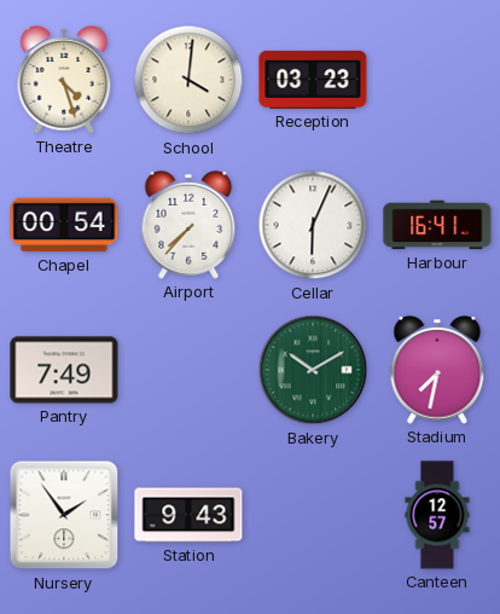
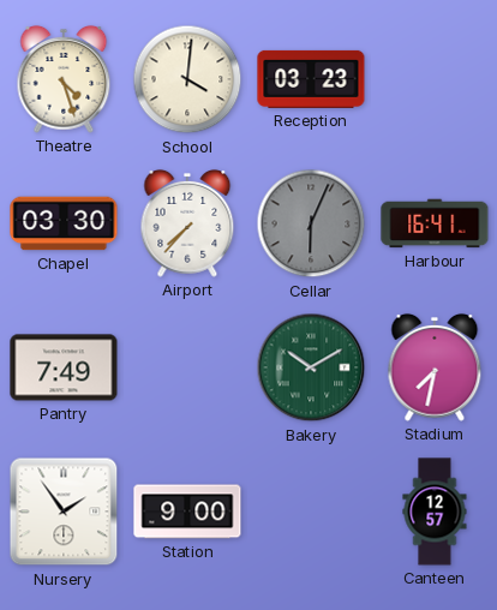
Chapel: 00:54 -> 03:30
Cellar dial: white -> grey
Station: 9:43 -> 9:00
